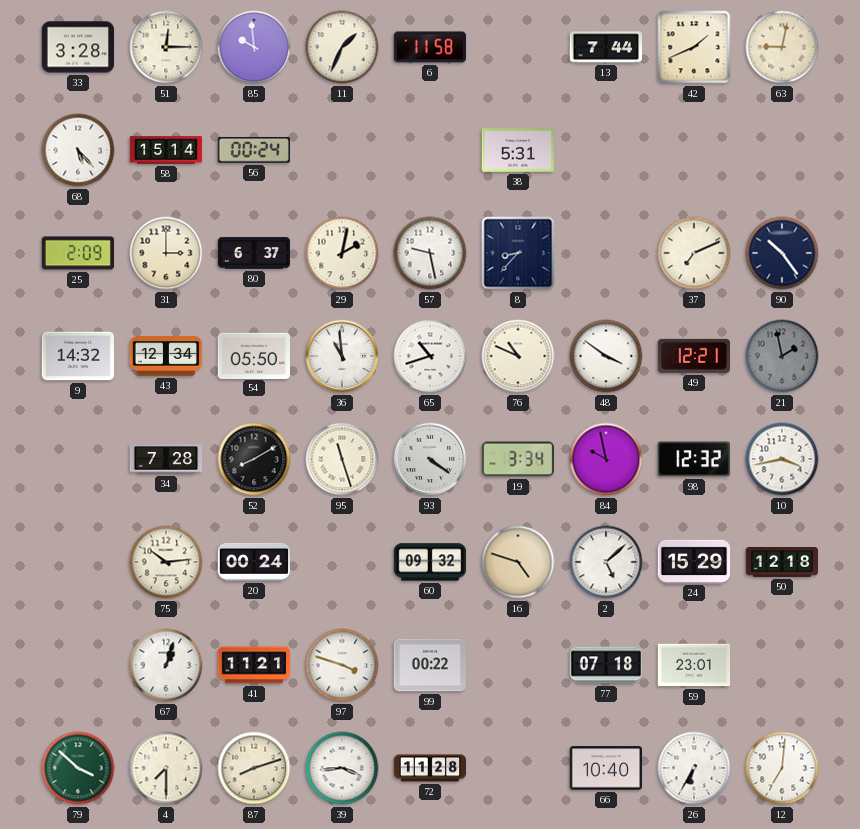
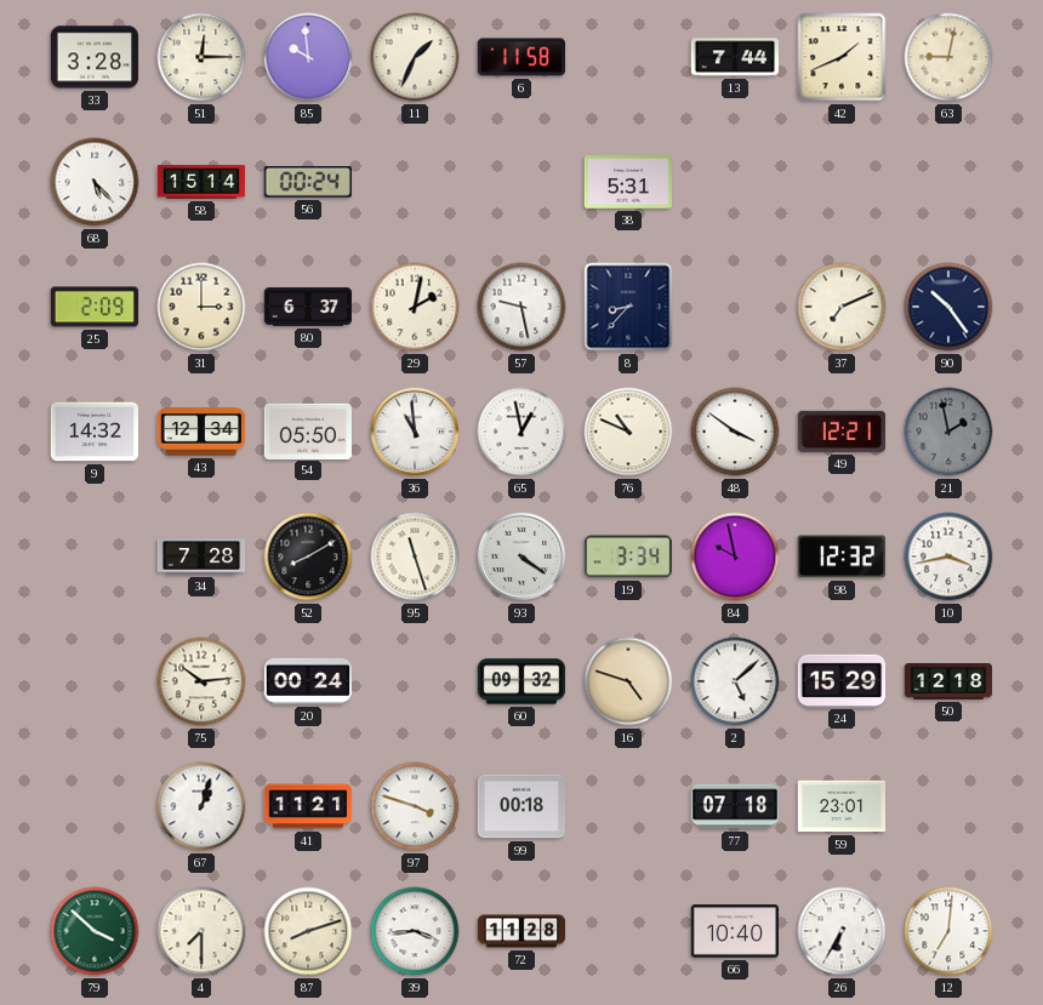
65: 10:42 -> 12:58
99: 00:22 -> 00:18
